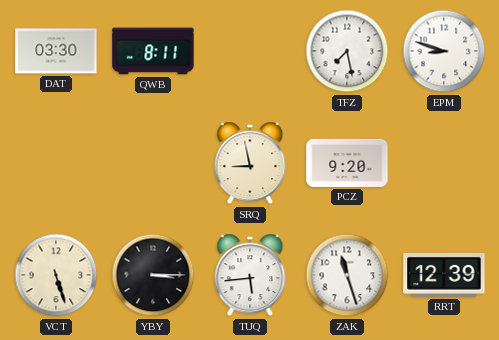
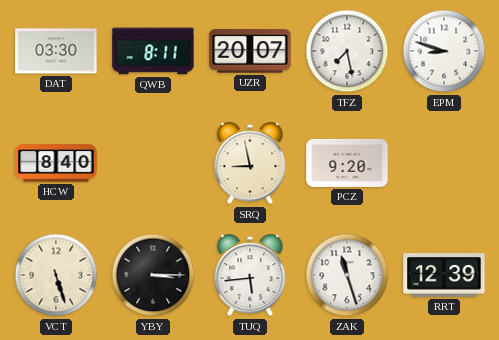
UZR: none -> 20:07
HCW: none -> 8:40
